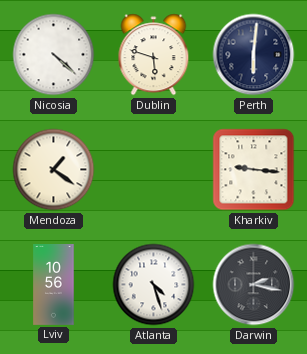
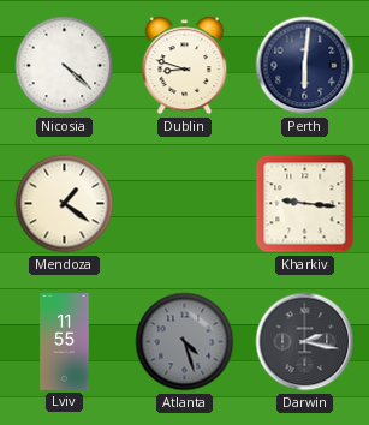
Dublin: 5:48 -> 8:48
Lviv: 10:56 -> 11:55
Atlanta dial: white -> grey
